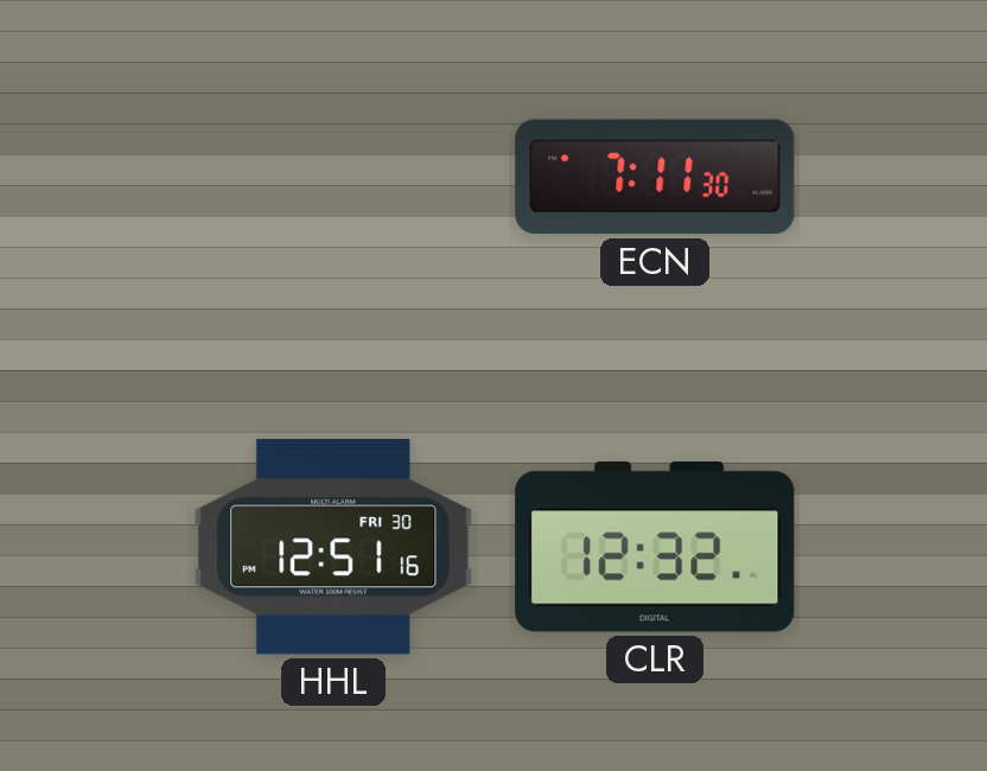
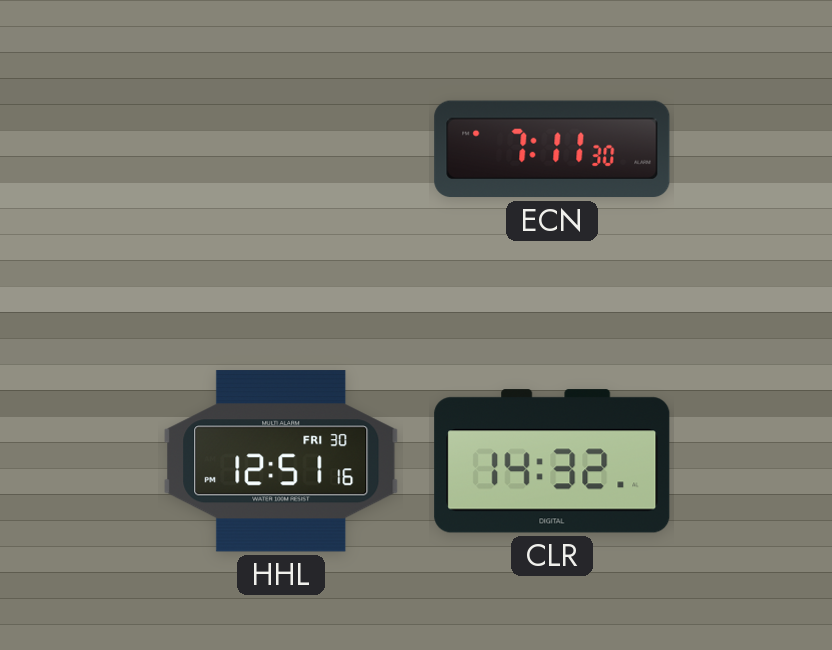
CLR: 12:32 -> 14:32
